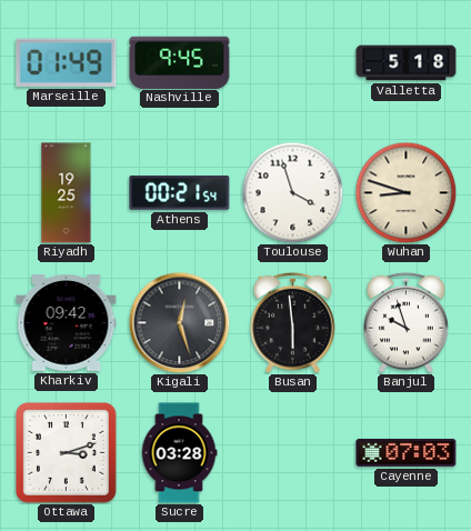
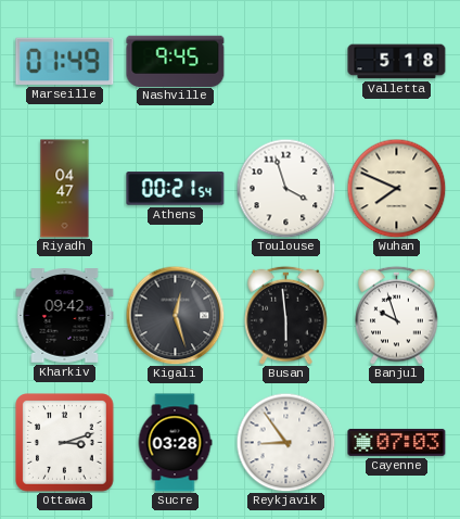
Riyadh: 19:25 -> 04:47
Wuhan: 8:48 -> 7:49
Reykjavik: none -> 8:54
